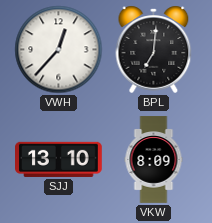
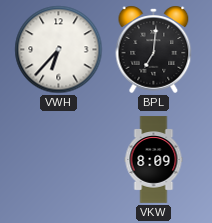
VWH: 12:37 -> 6:37
SJJ: 13:10 -> none
